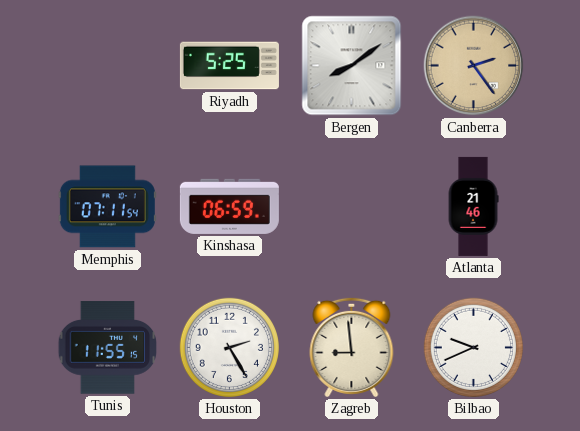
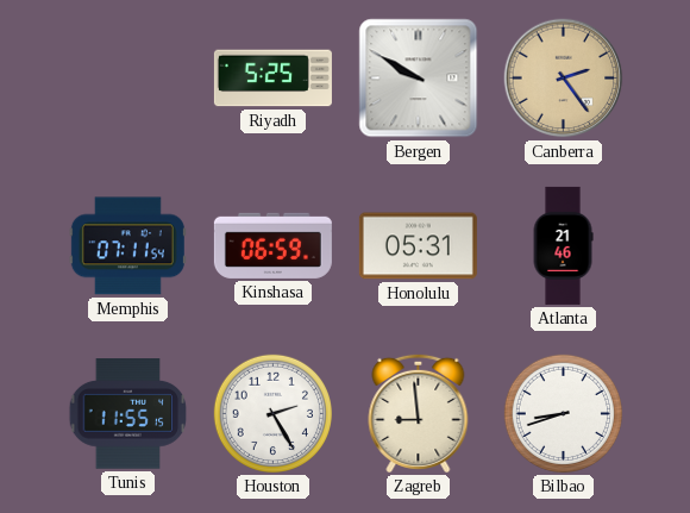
Bergen: 8:09 -> 9:50
Honolulu: none -> 05:31
Bilbao: 9:41 -> 8:42
